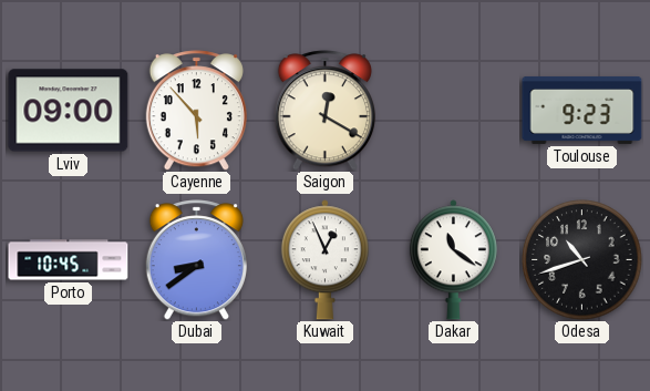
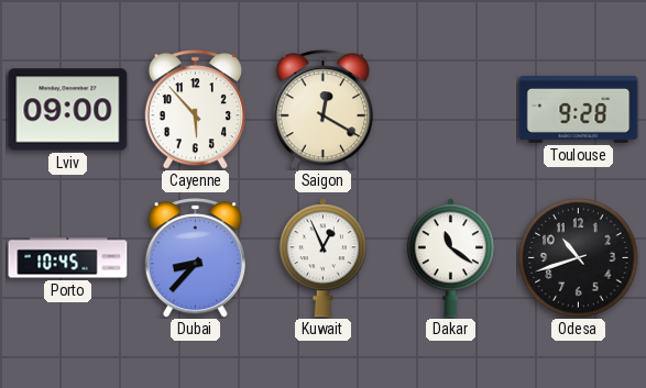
Toulouse: 9:23 -> 9:28
Dubai: 8:39 -> 8:37
